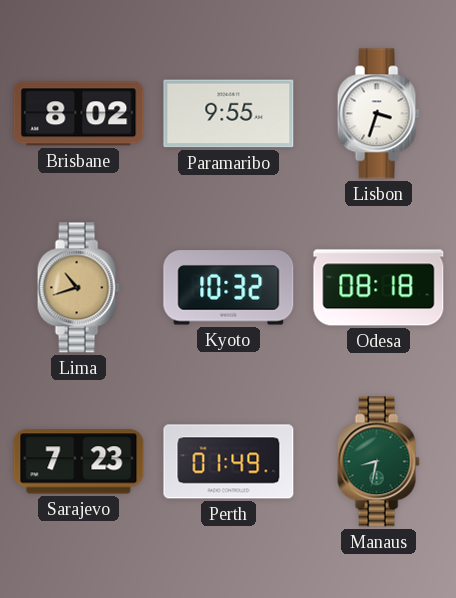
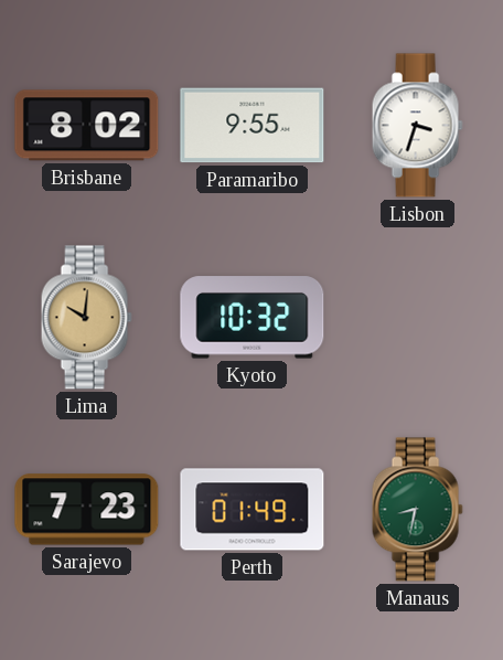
Lima: 10:42 -> 10:01
Odesa: 08:18 -> none
